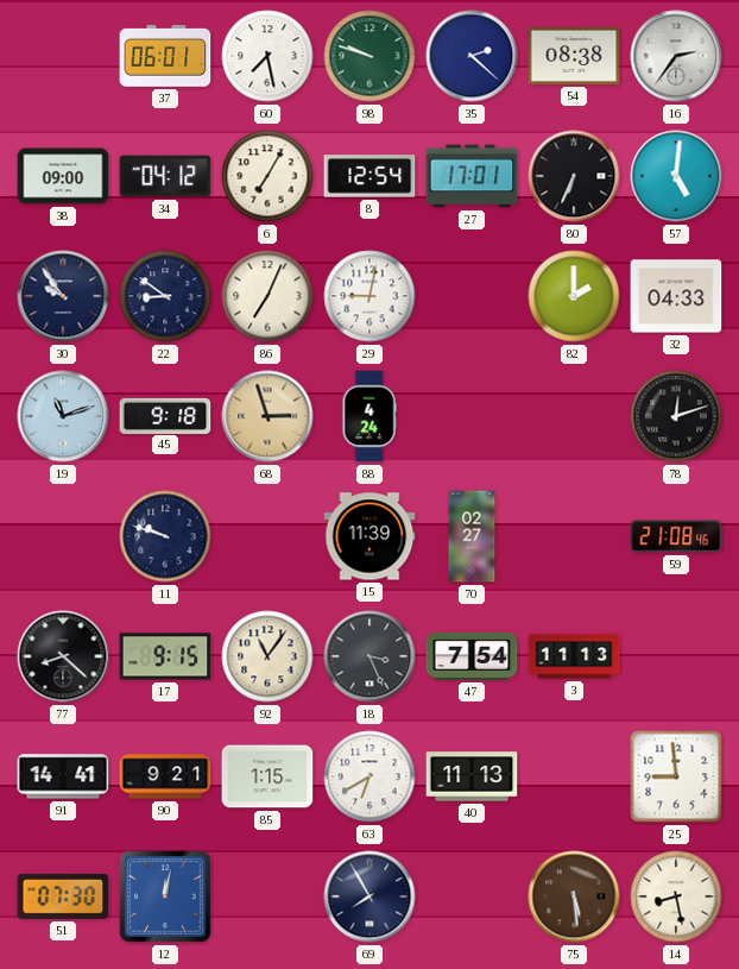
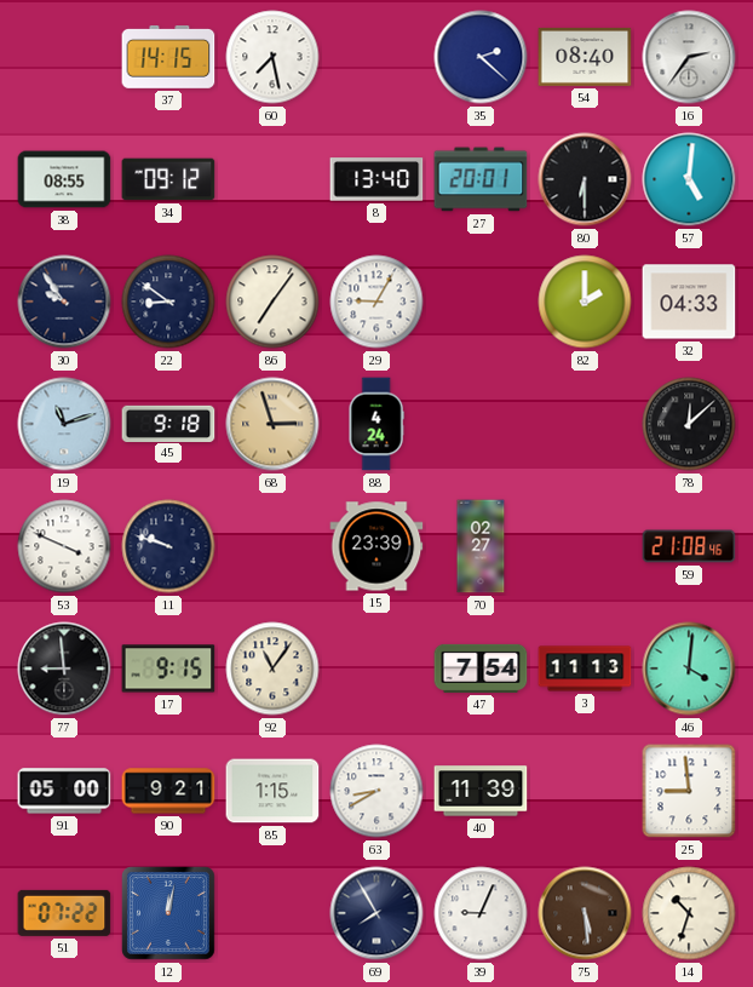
37: 06:01 -> 14:15
98: 9:48 -> none
54: 08:38 -> 08:40
38: 09:00 -> 08:55
34: 04:12 -> 09:12
6: 7:05 -> none
8: 12:54 -> 13:40
27: 17:01 -> 20:01
80: 6:34 -> 6:30
86: 7:04 -> 7:06
29: 9:02 -> 9:05
78: 12:12 -> 12:08
53: none -> 3:49
15: 11:39 -> 23:39
77: 8:22 -> 8:59
18: 3:26 -> none
46: none -> 4:01
91: 14:41 -> 05:00
63: 6:40 -> 8:40
40: 11:13 -> 11:39
51: 07:30 -> 07:22
39: none -> 9:04
14: 8:28 -> 10:33
